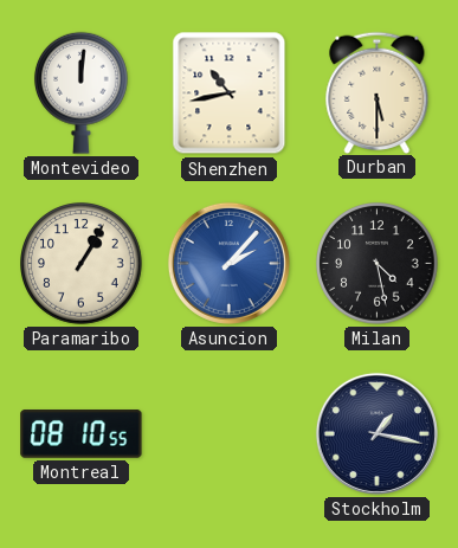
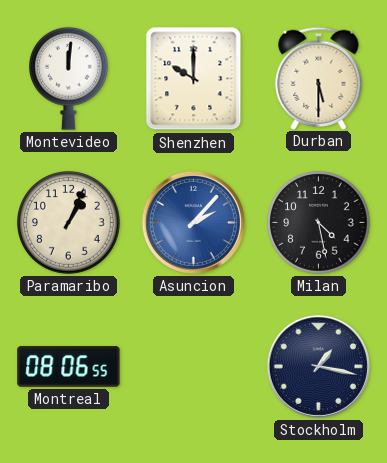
Shenzhen: 10:43 -> 10:00
Paramaribo: 1:05 -> 1:04
Montreal: 08:10 -> 08:06
